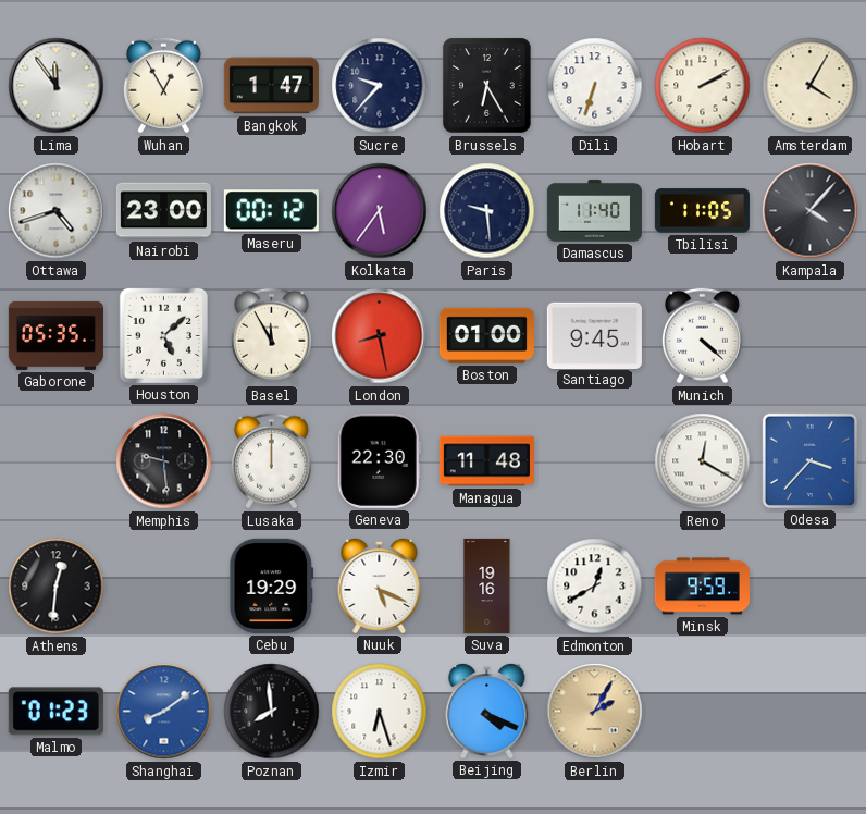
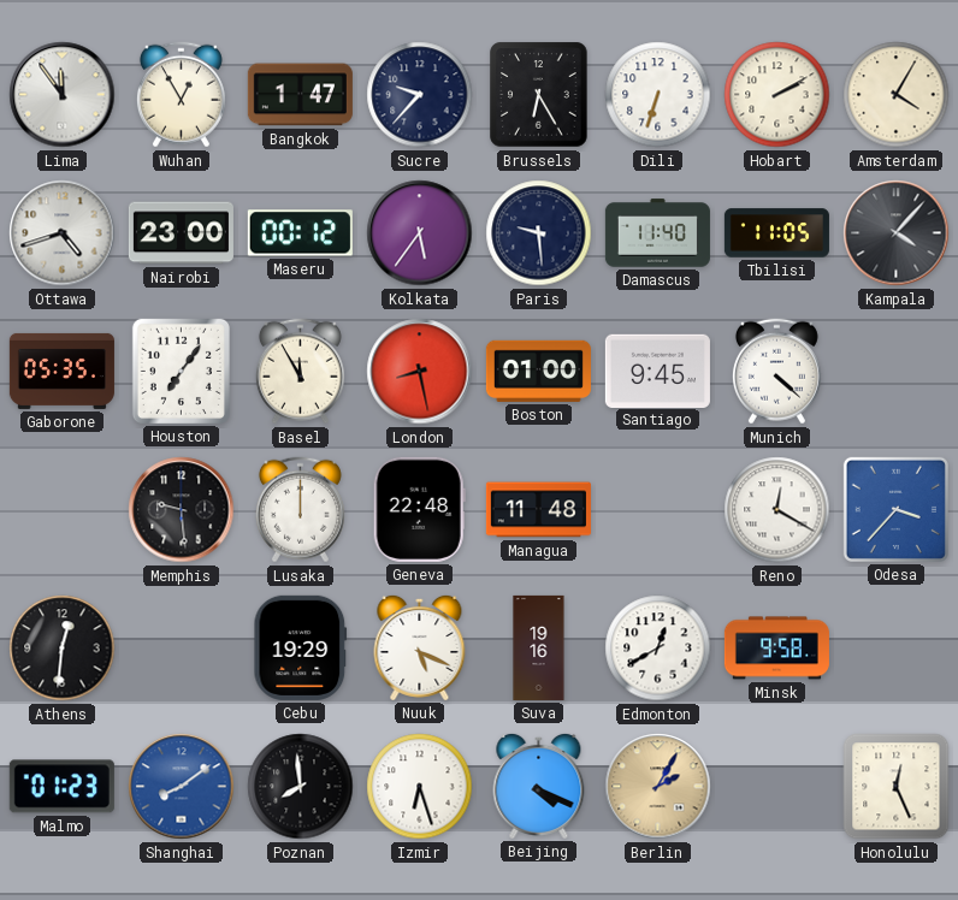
Houston: 5:08 -> 7:06
Geneva: 22:30 -> 22:48
Minsk: 9:59 -> 9:58
Honolulu: none -> 12:26
